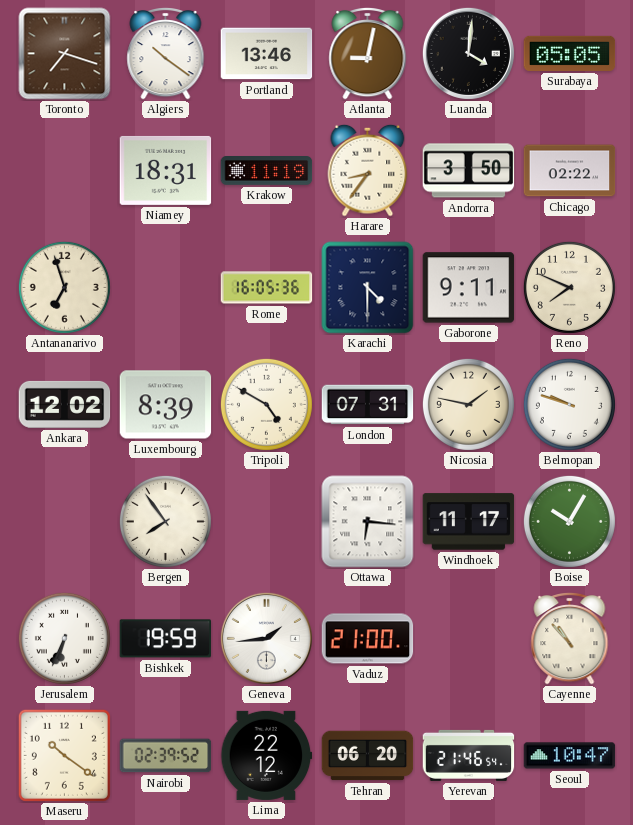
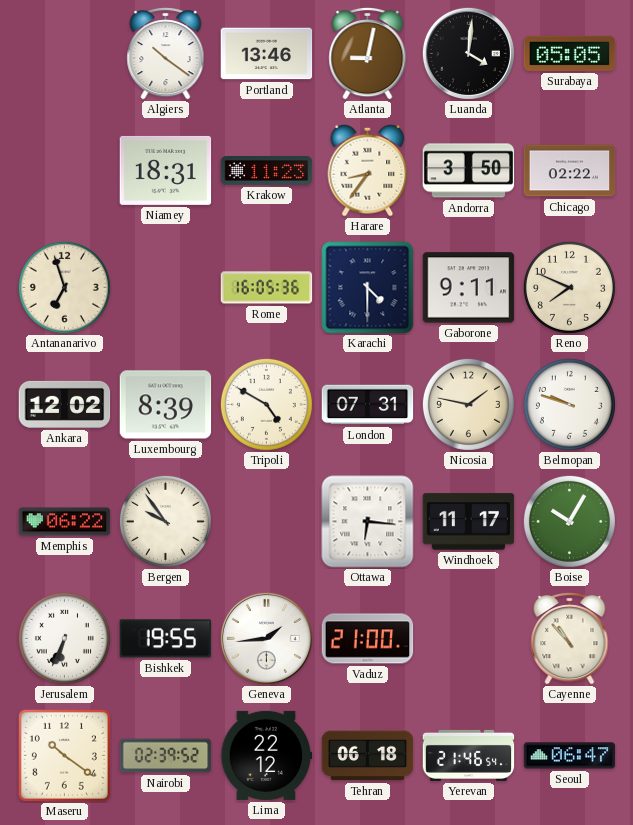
Toronto: 7:18 -> none
Krakow: 11:19 -> 11:23
Memphis: none -> 06:22
Bergen: 7:54 -> 9:54
Bishkek: 19:59 -> 19:55
Tehran: 06:20 -> 06:18
Seoul: 10:47 -> 06:47
